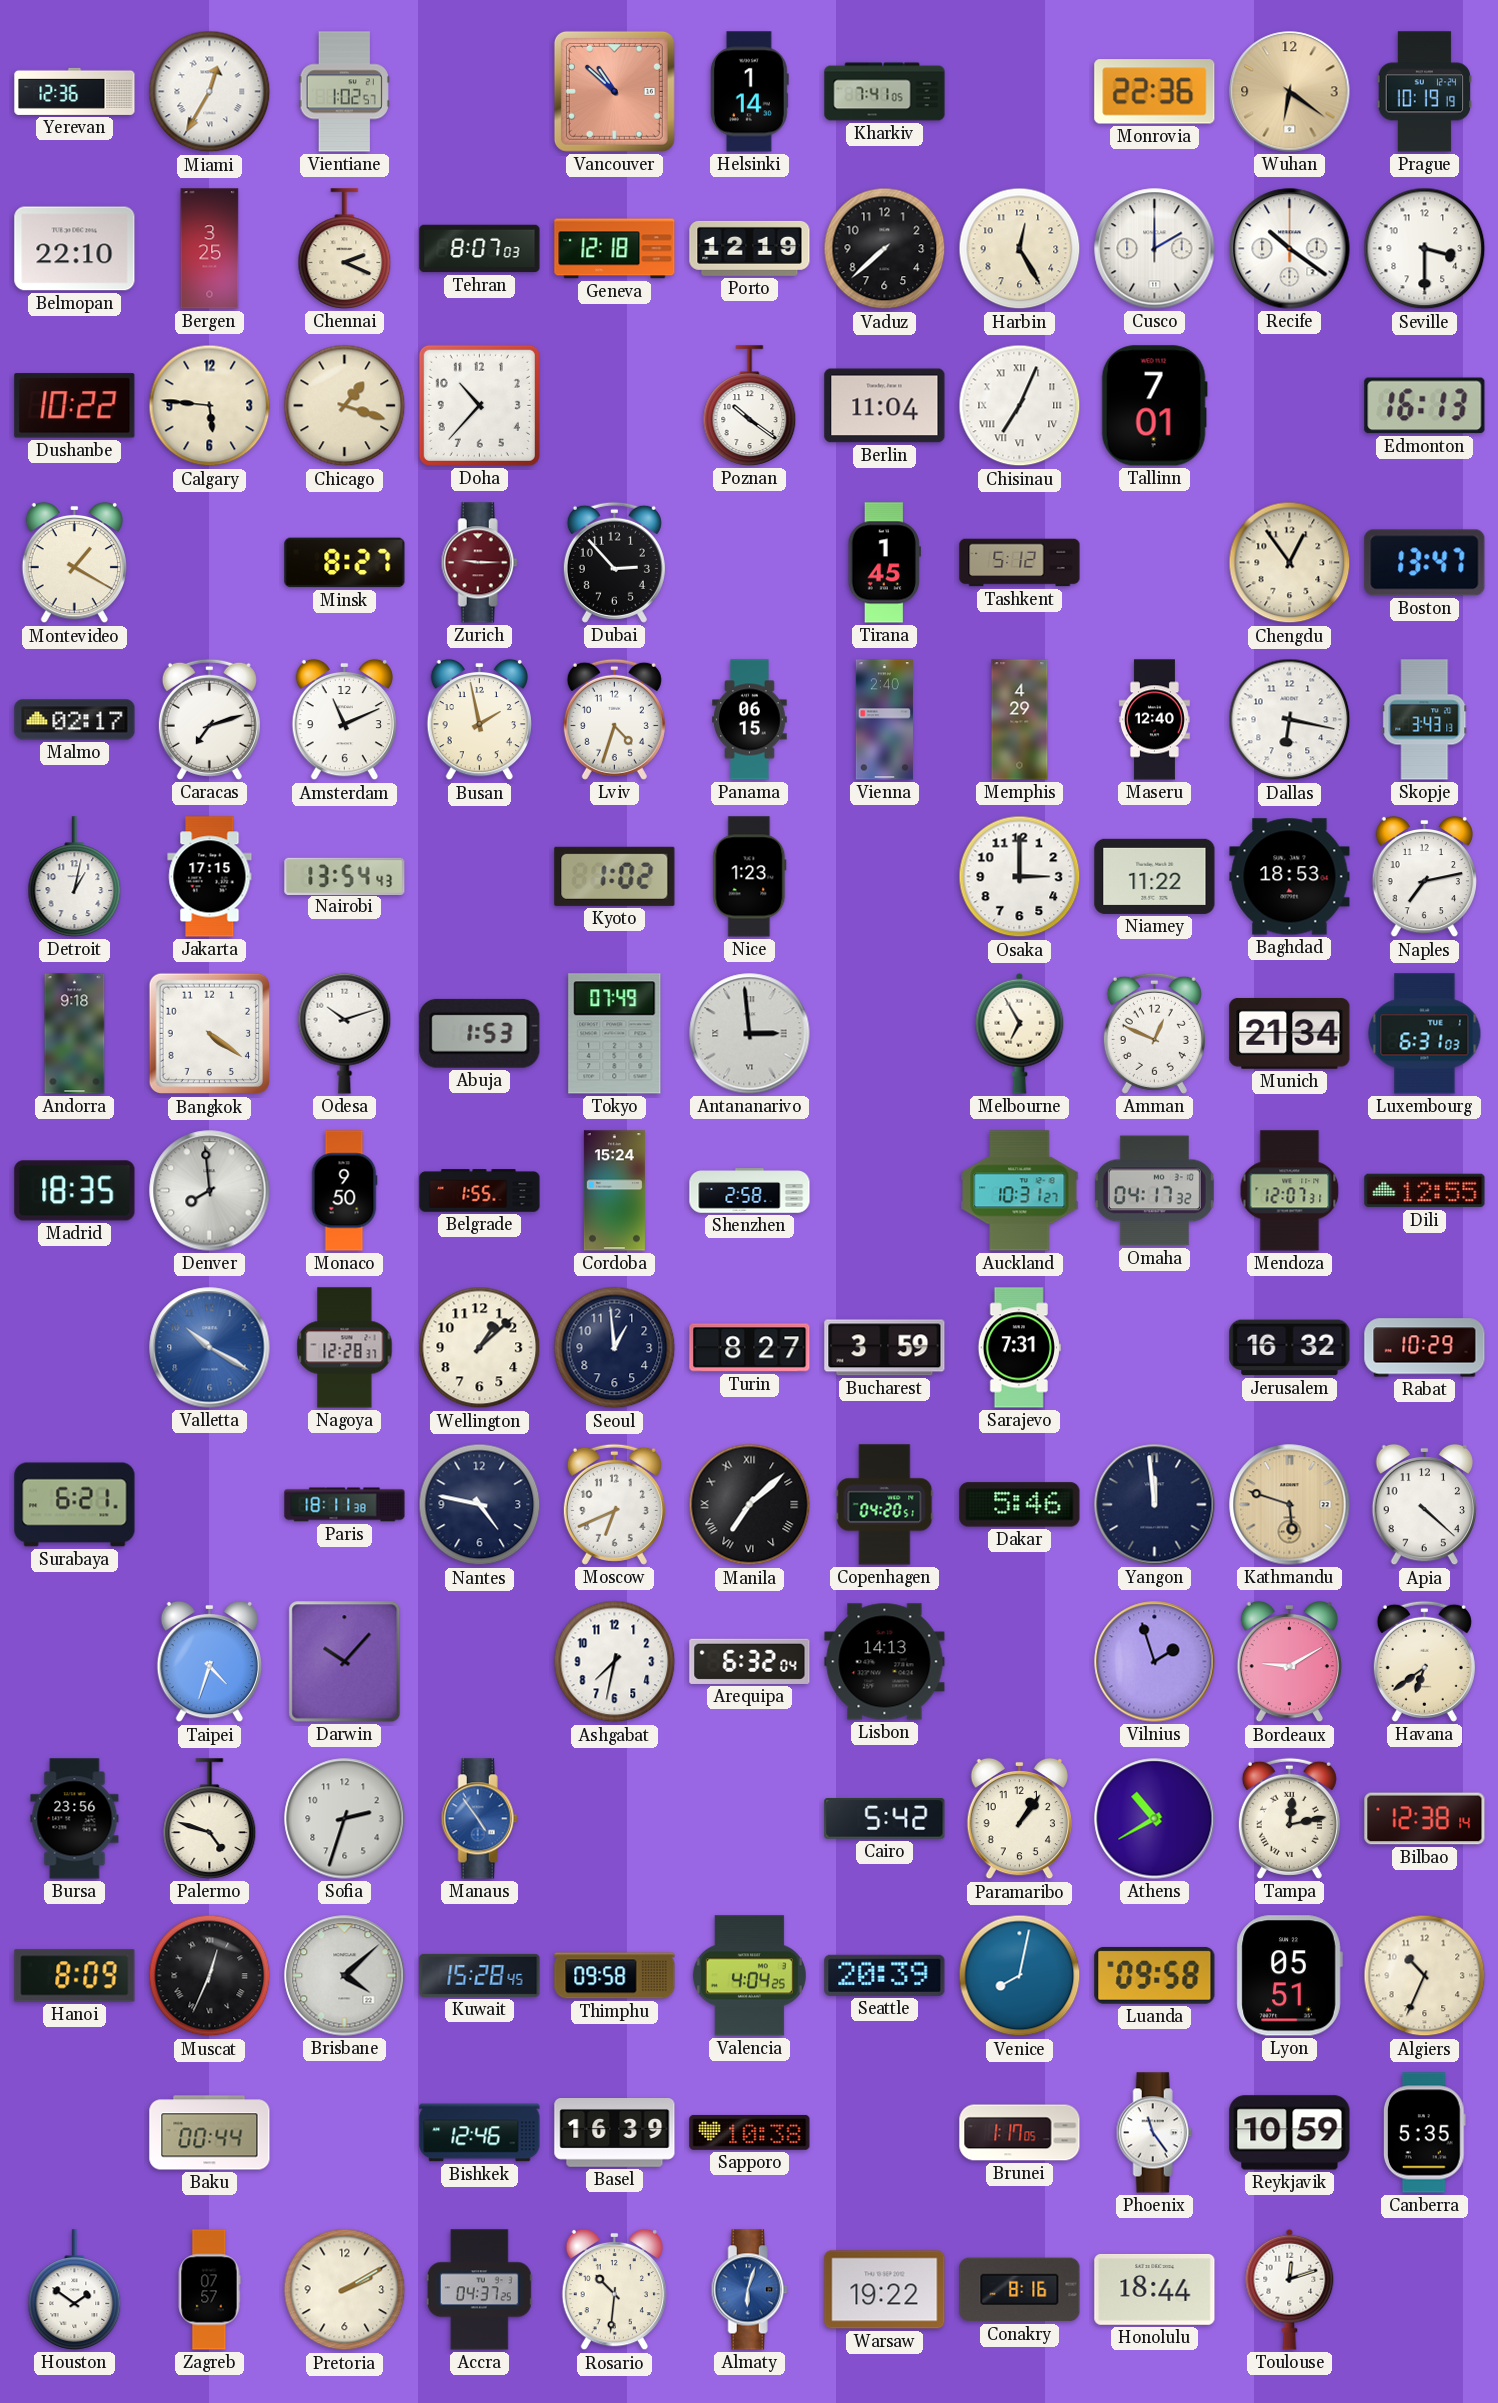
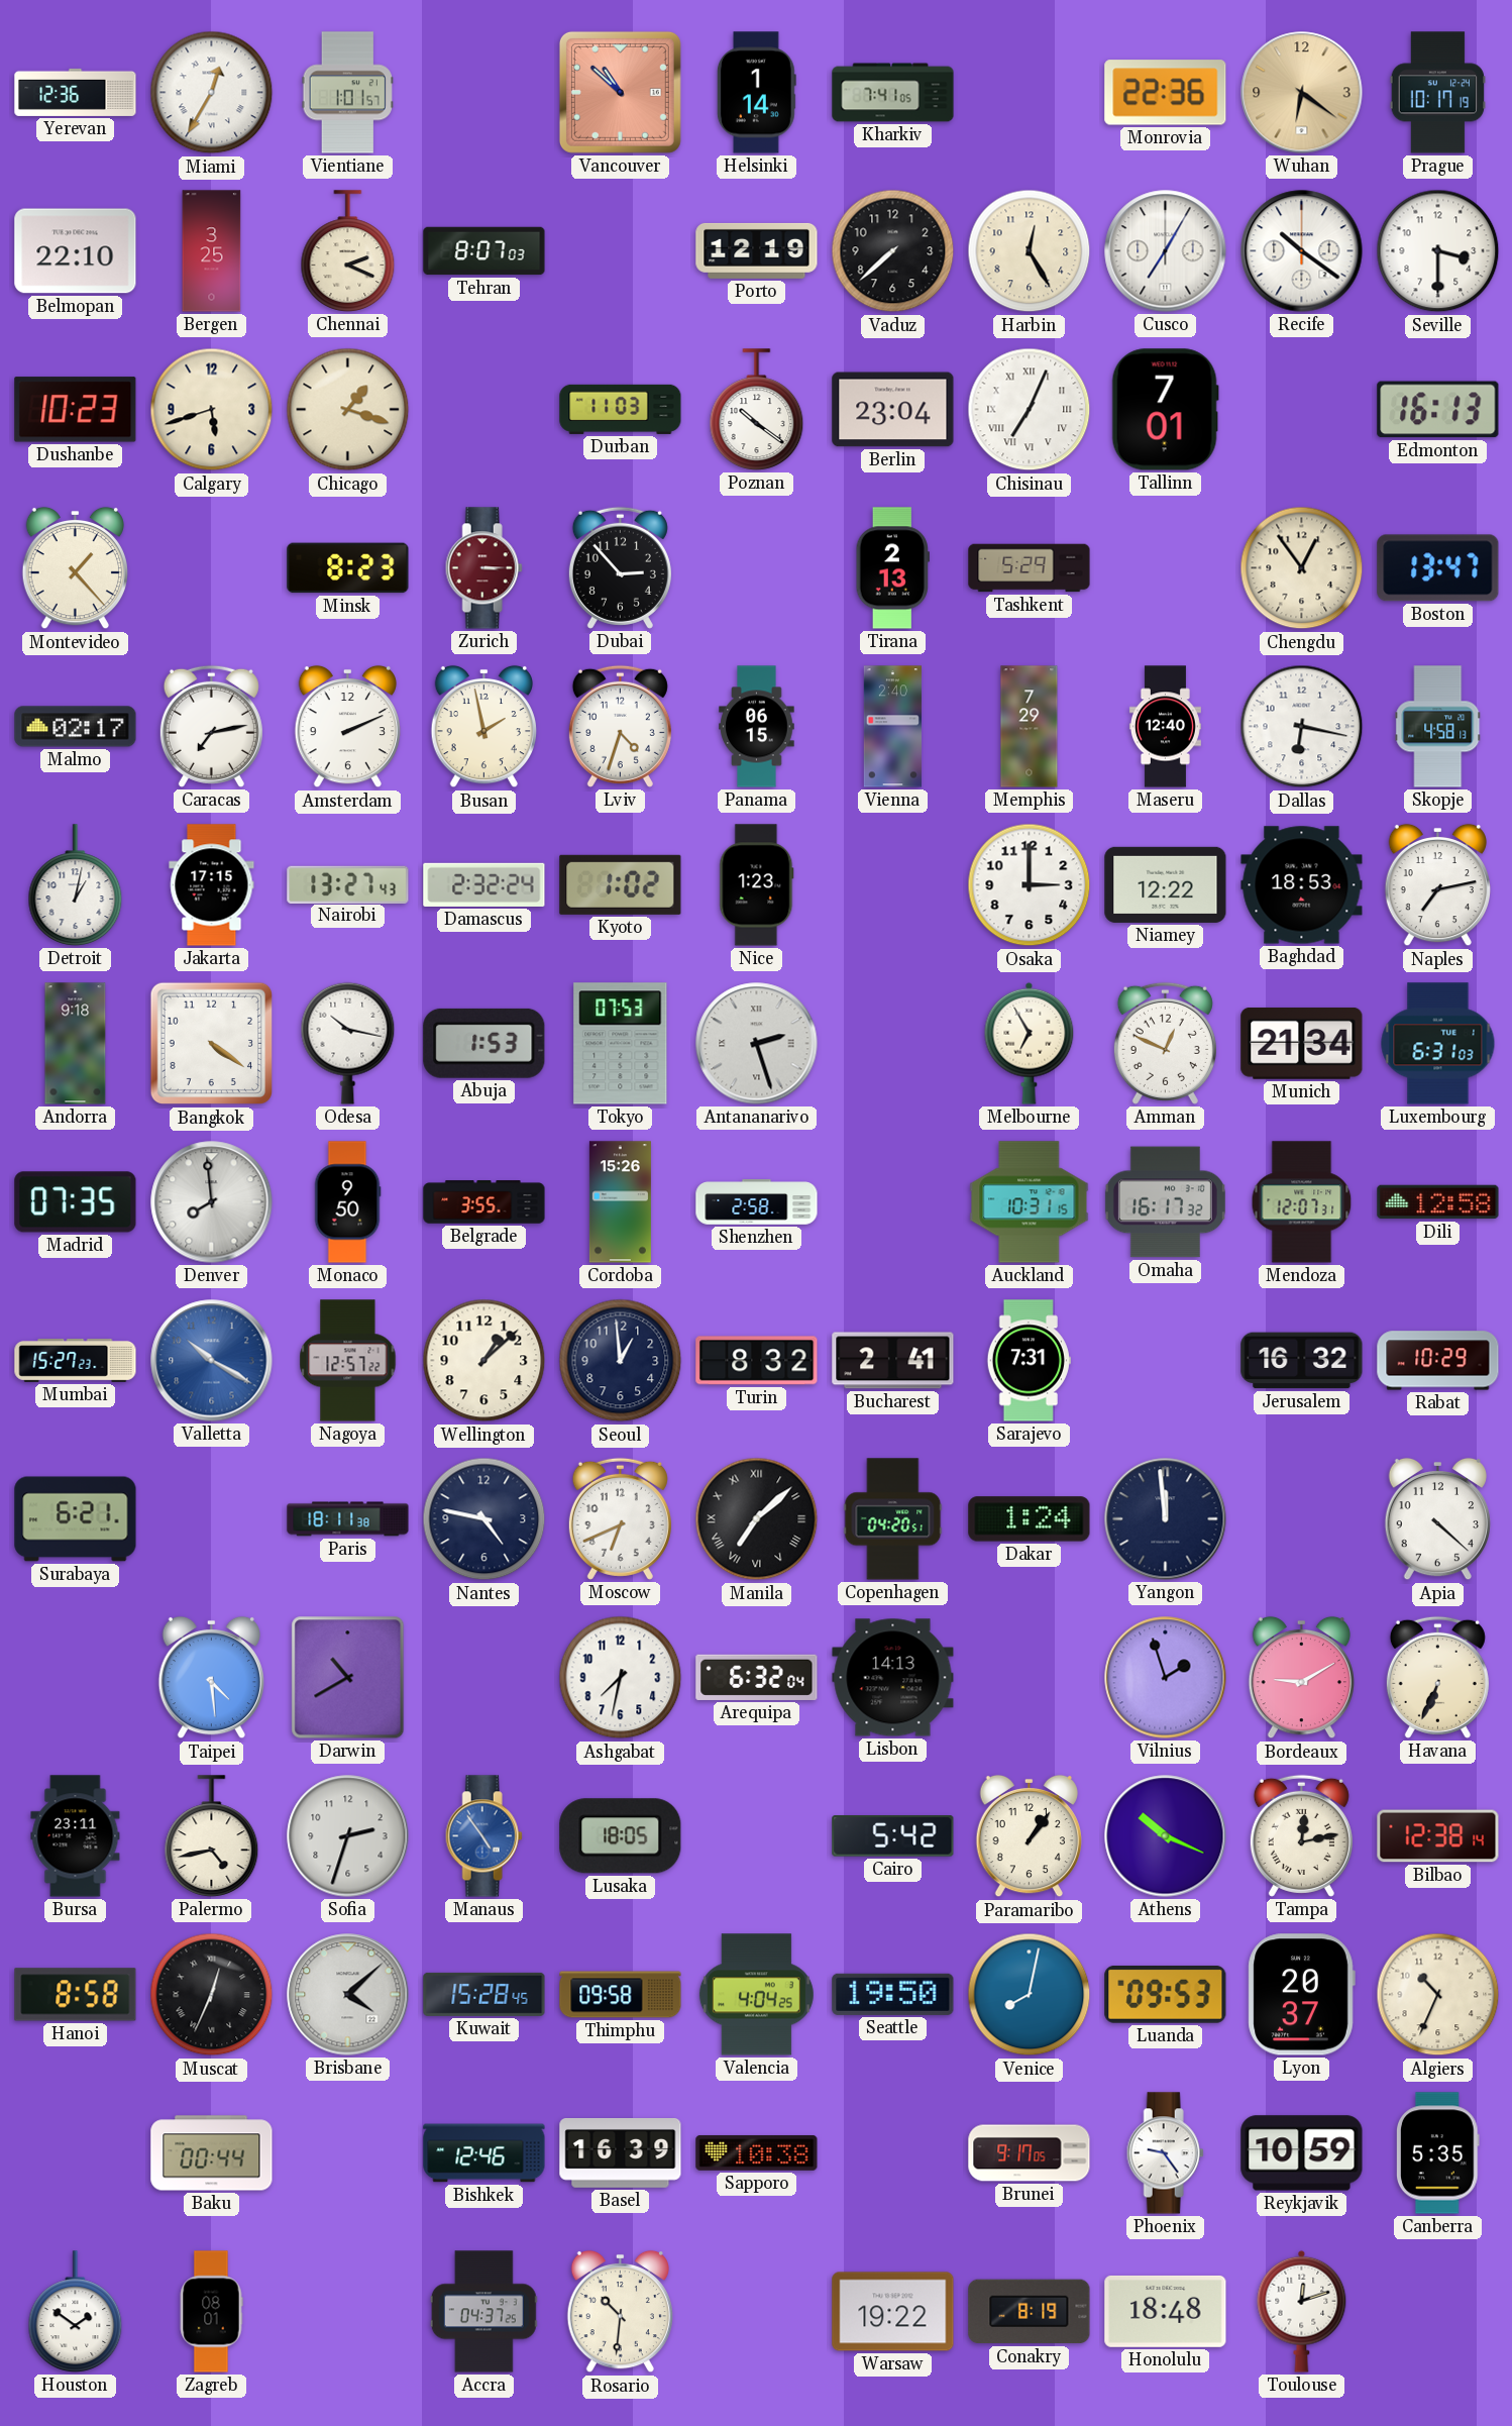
Vientiane: 1:02 -> 1:01
Prague: 10:19 -> 10:17
Geneva: 12:18 -> none
Cusco: 2:00 -> 7:05
Dushanbe: 10:22 -> 10:23
Calgary: 5:46 -> 5:42
Doha: 10:37 -> none
Durban: none -> 11:03
Berlin: 11:04 -> 23:04
Montevideo: 1:20 -> 1:23
Minsk: 8:27 -> 8:23
Zurich: 9:15 -> 3:15
Tirana: 1:45 -> 2:13
Tashkent: 5:12 -> 5:29
Caracas: 7:12 -> 7:13
Amsterdam: 11:11 -> 2:11
Memphis: 4:29 -> 7:29
Skopje: 3:43 -> 4:58
Nairobi: 13:54 -> 13:27
Damascus: none -> 2:32
Niamey: 11:22 -> 12:22
Odesa: 10:12 -> 10:17
Tokyo: 07:49 -> 07:53
Antananarivo: 2:59 -> 2:27
Madrid: 18:35 -> 07:35
Belgrade: 1:55 -> 3:55
Cordoba: 15:24 -> 15:26
Auckland: 10:31:27 -> 10:31:15
Omaha: 04:17 -> 16:17
Dili: 12:55 -> 12:58
Mumbai: none -> 15:27
Nagoya: 12:28 -> 12:57
Turin: 8:27 -> 8:32
Bucharest: 3:59 -> 2:41
Dakar: 5:46 -> 1:24
Kathmandu: 5:48 -> none
Taipei: 4:33 -> 4:29
Darwin: 10:07 -> 10:40
Havana: 6:39 -> 6:34
Bursa: 23:56 -> 23:11
Palermo: 4:48 -> 4:43
Lusaka: none -> 18:05
Athens: 10:40 -> 10:19
Hanoi: 8:09 -> 8:58
Seattle: 20:39 -> 19:50
Luanda: 09:58 -> 09:53
Lyon: 05:51 -> 20:37
Brunei: 1:17 -> 9:17
Phoenix: 11:24 -> 9:24
Zagreb: 07:57 -> 08:01
Pretoria: 2:10 -> none
Almaty: 6:03 -> none
Conakry: 8:16 -> 8:19
Honolulu: 18:44 -> 18:48
